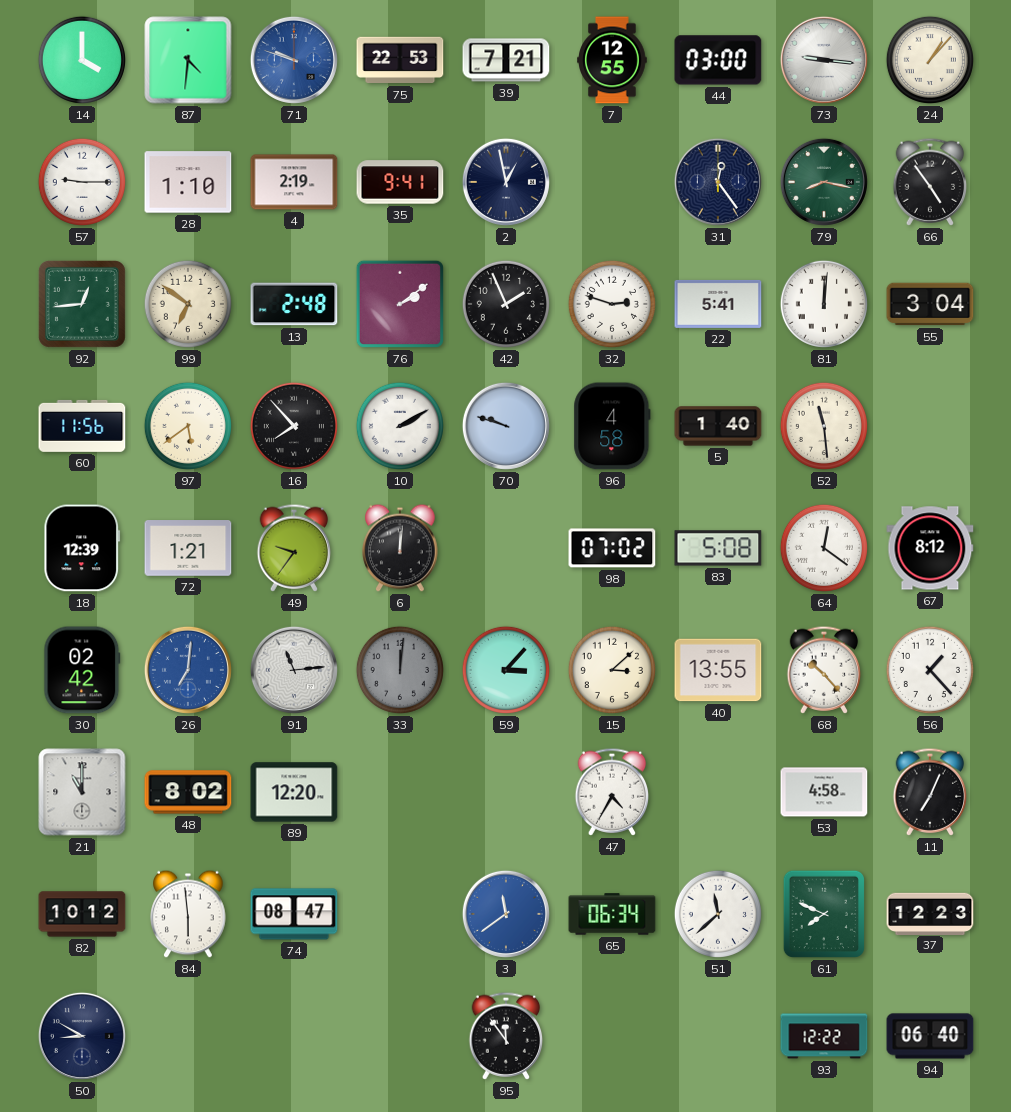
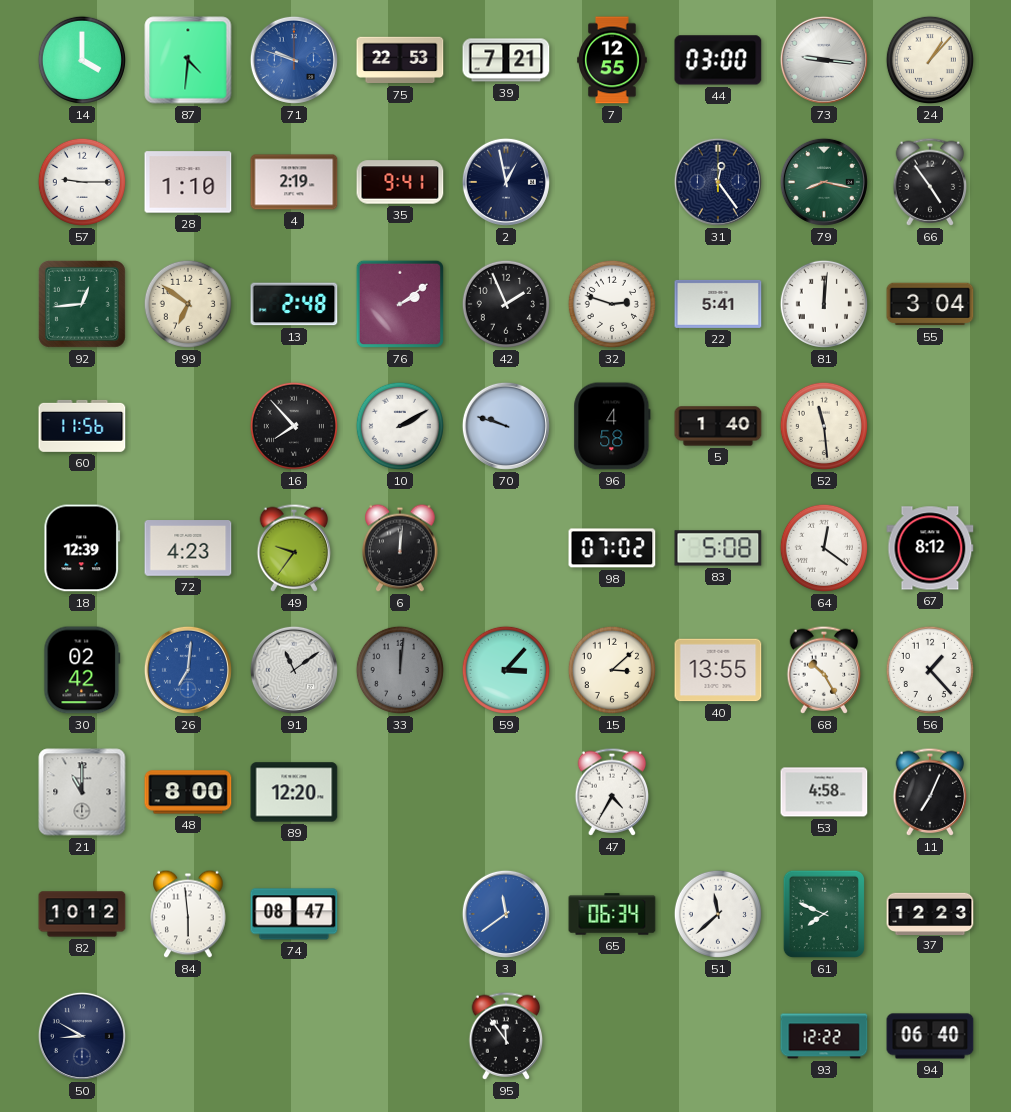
97: 5:39 -> none
72: 1:21 -> 4:23
91: 11:14 -> 11:09
68: 10:23 -> 10:25
48: 8:02 -> 8:00
